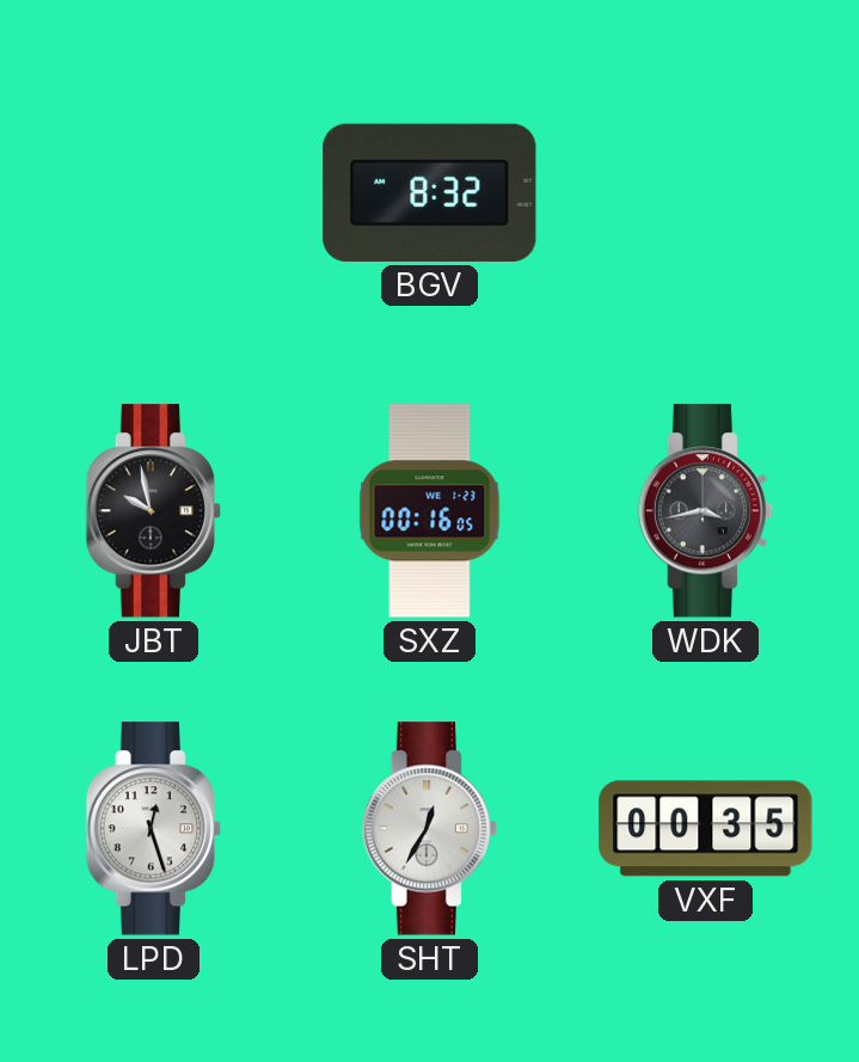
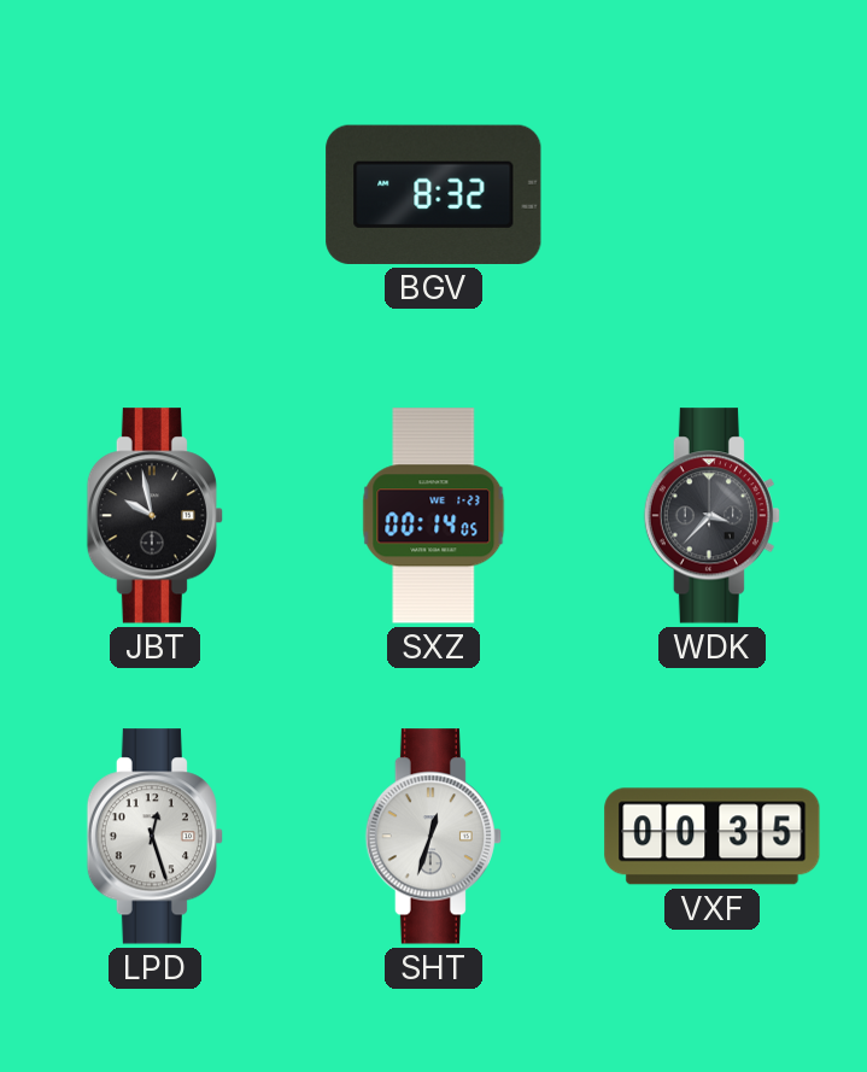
SXZ: 00:16 -> 00:14
WDK: 3:43 -> 3:37
SHT: 12:35 -> 12:33
